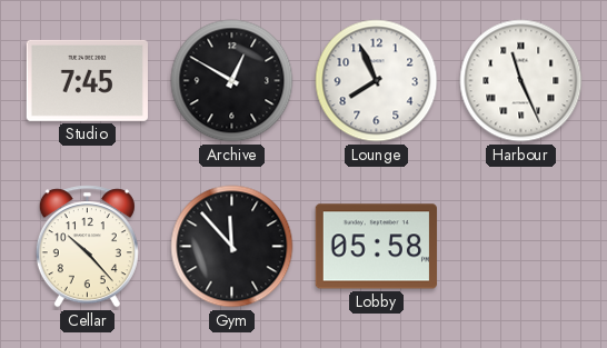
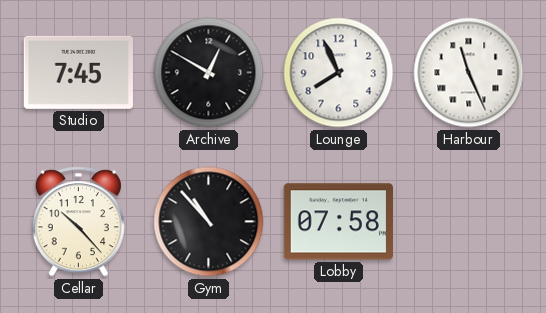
Gym: 11:53 -> 10:53
Lobby: 05:58 -> 07:58
